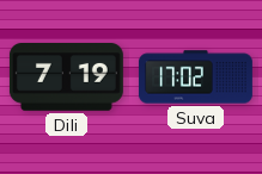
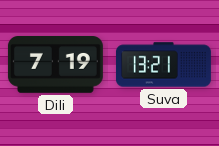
Suva: 17:02 -> 13:21
